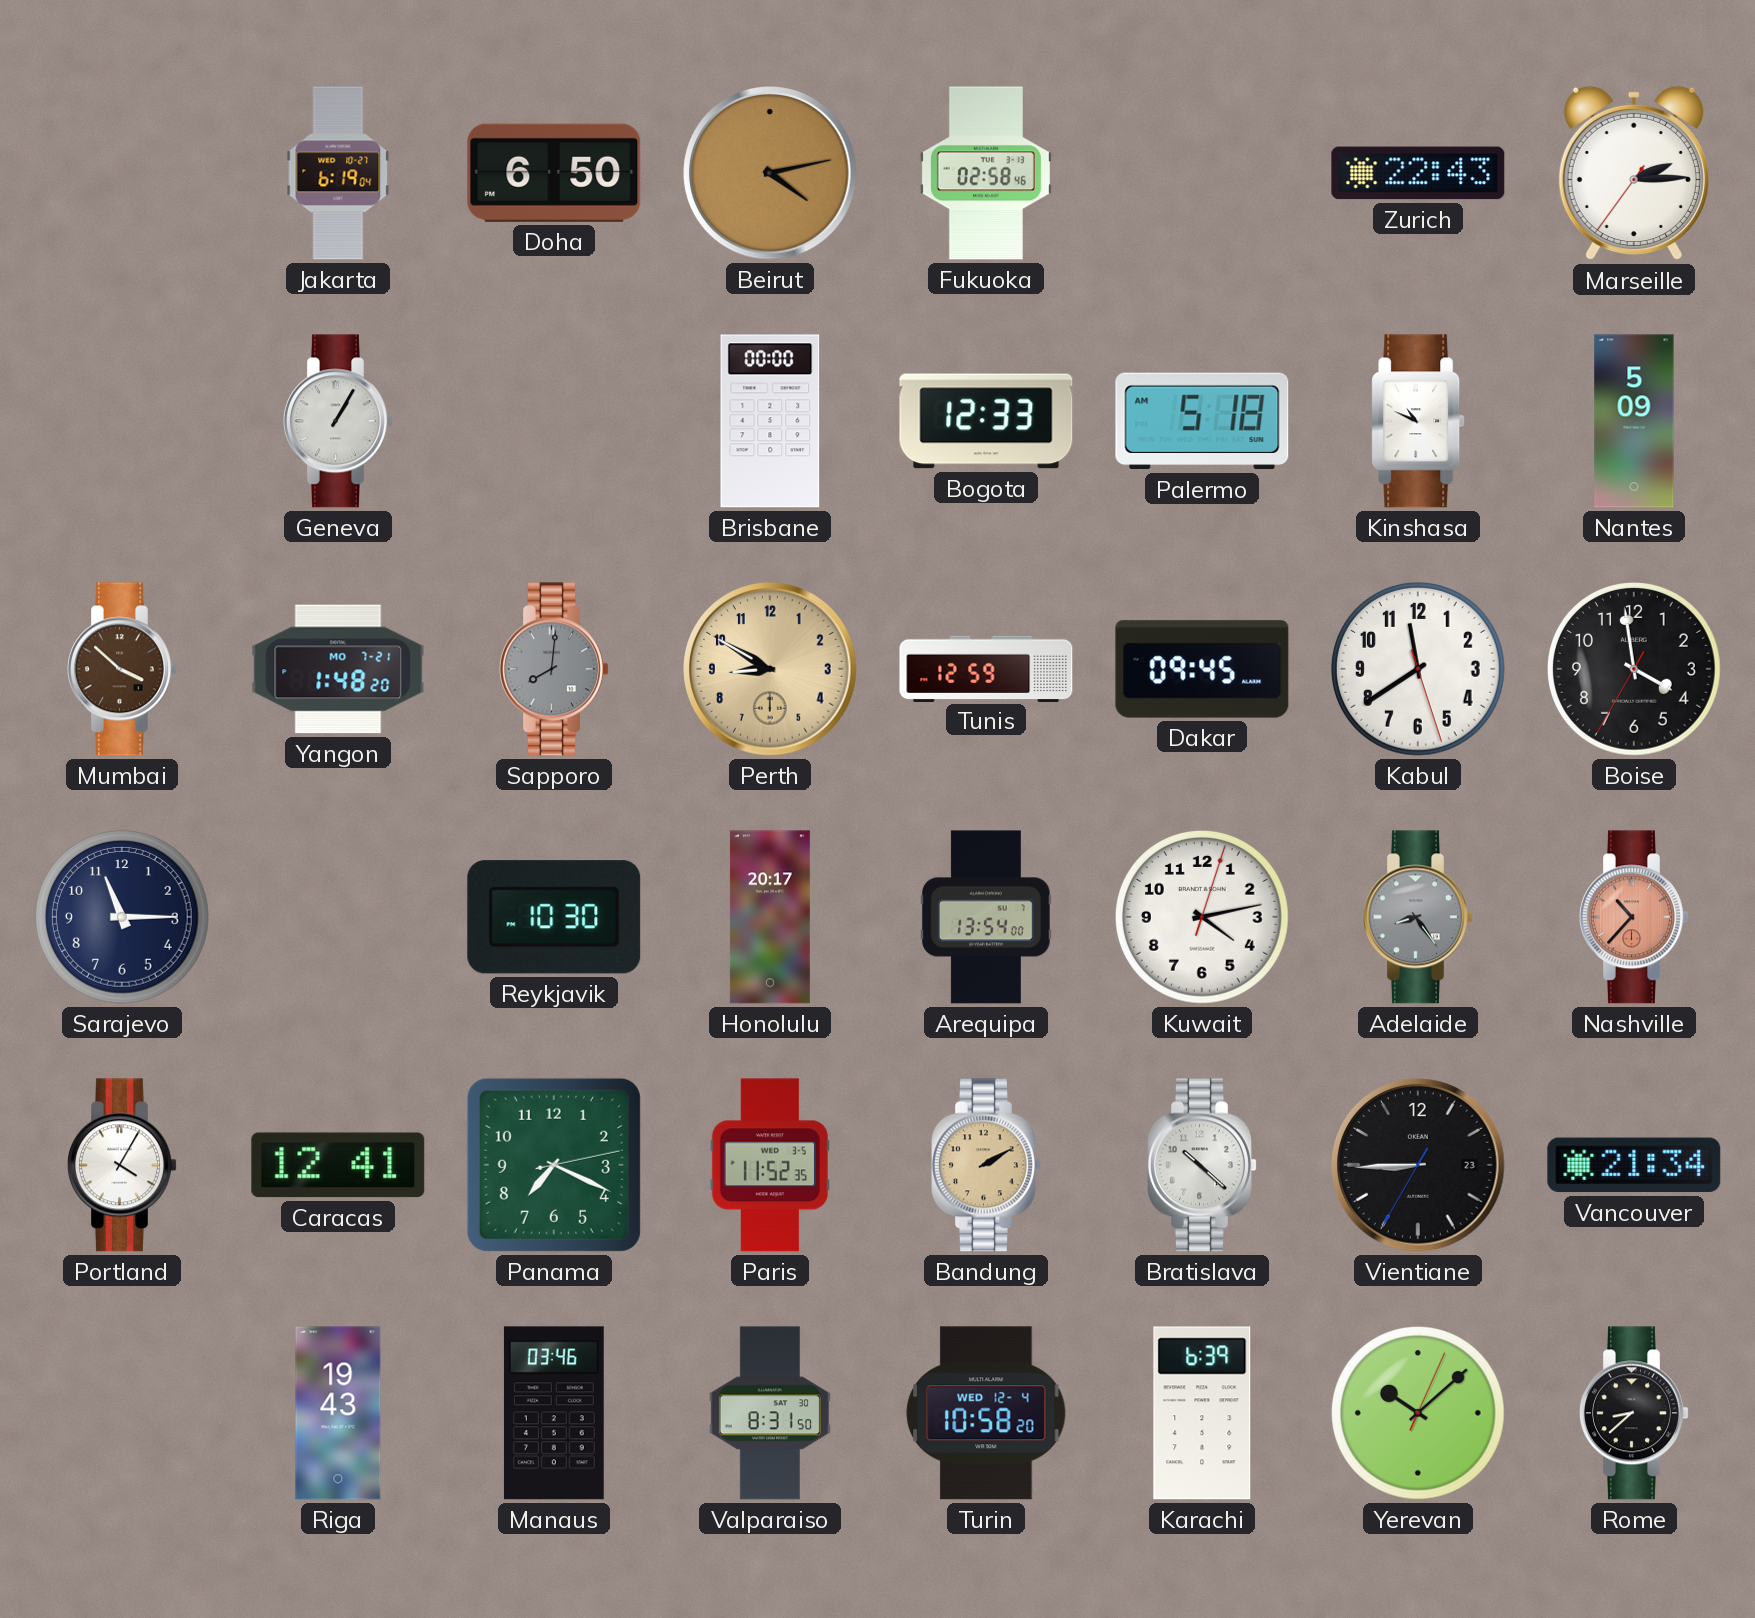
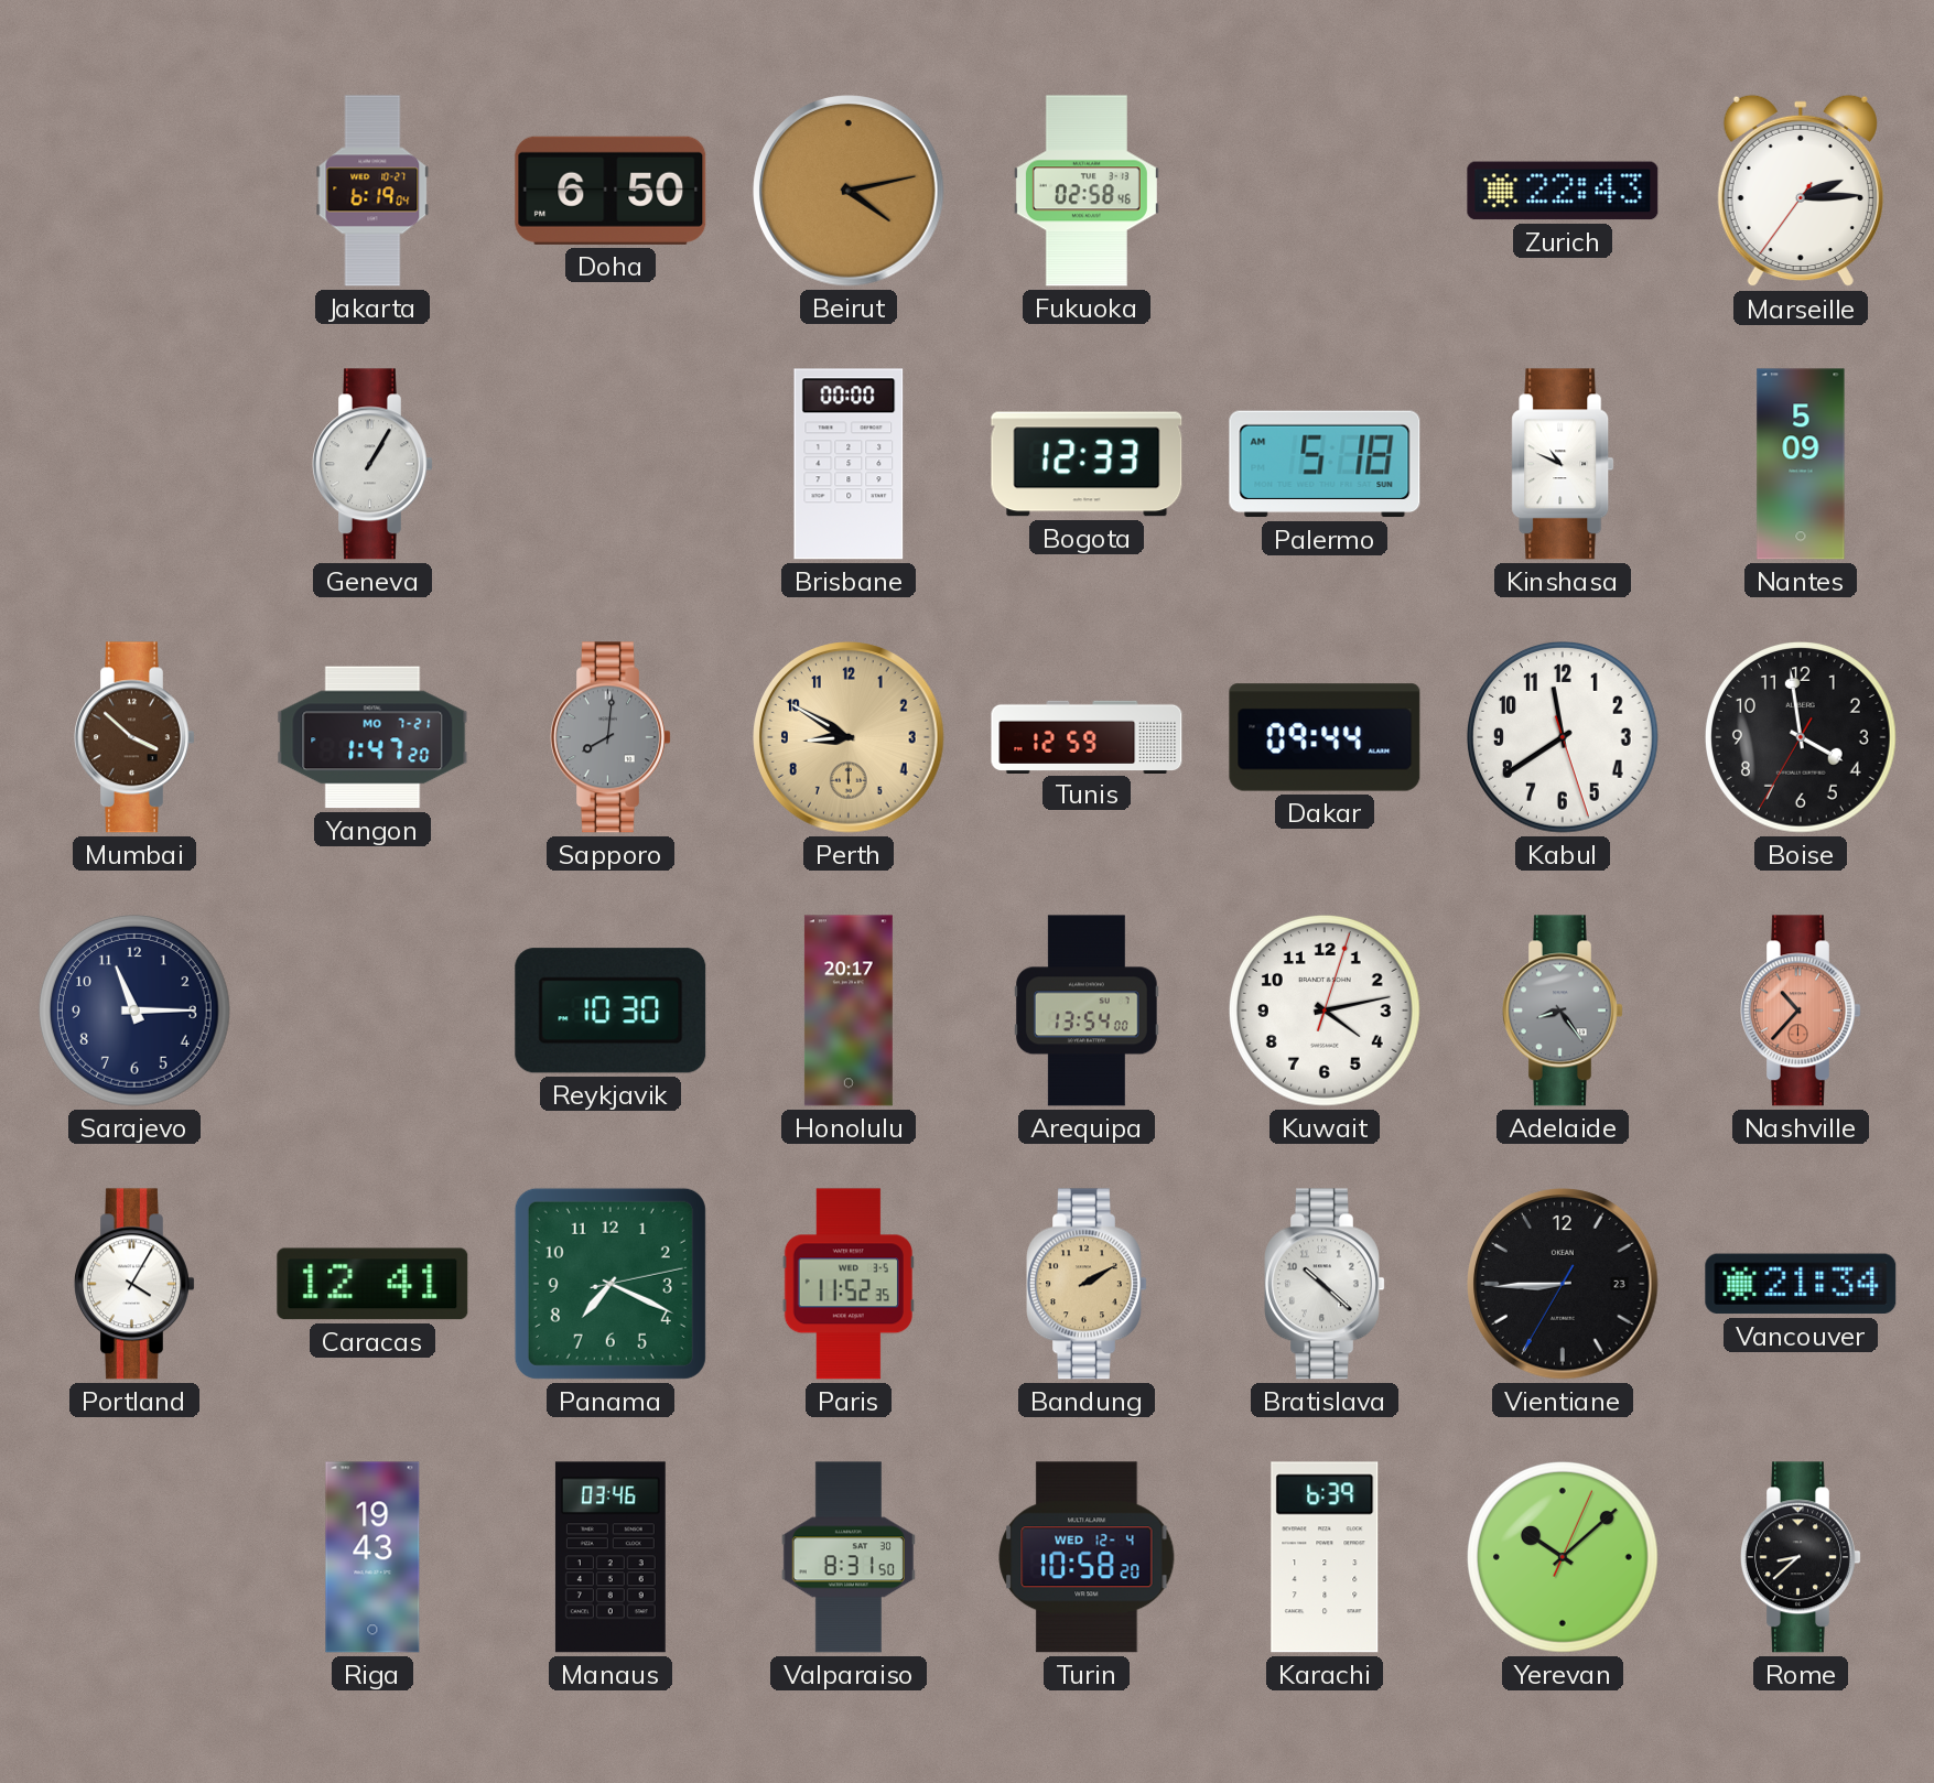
Yangon: 1:48 -> 1:47
Dakar: 09:45 -> 09:44
